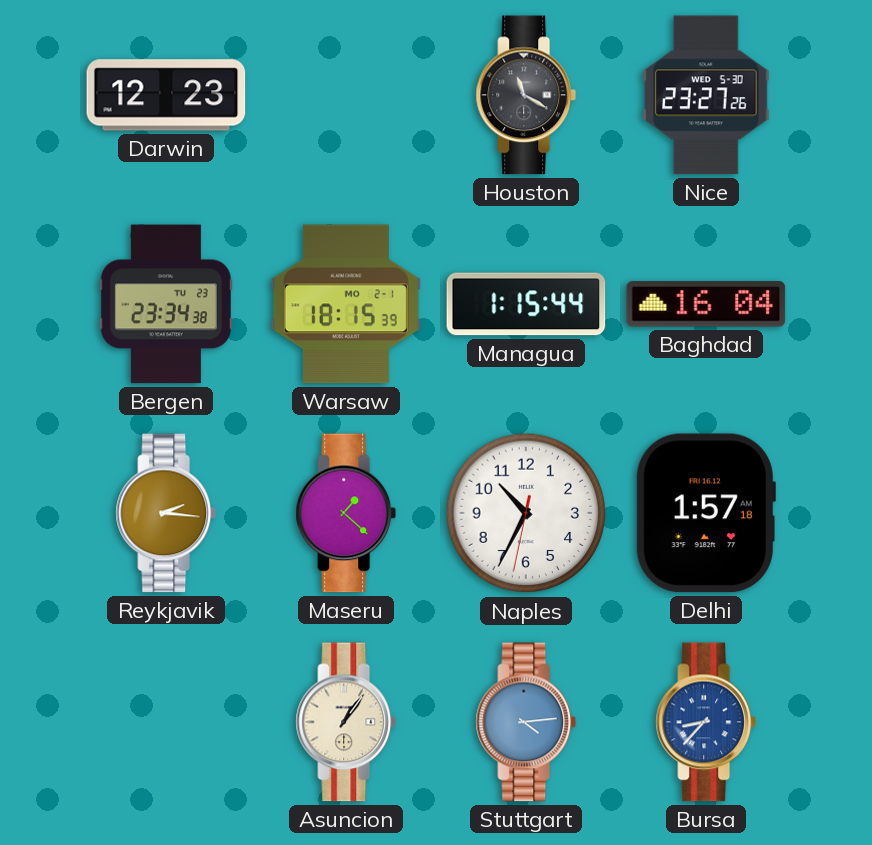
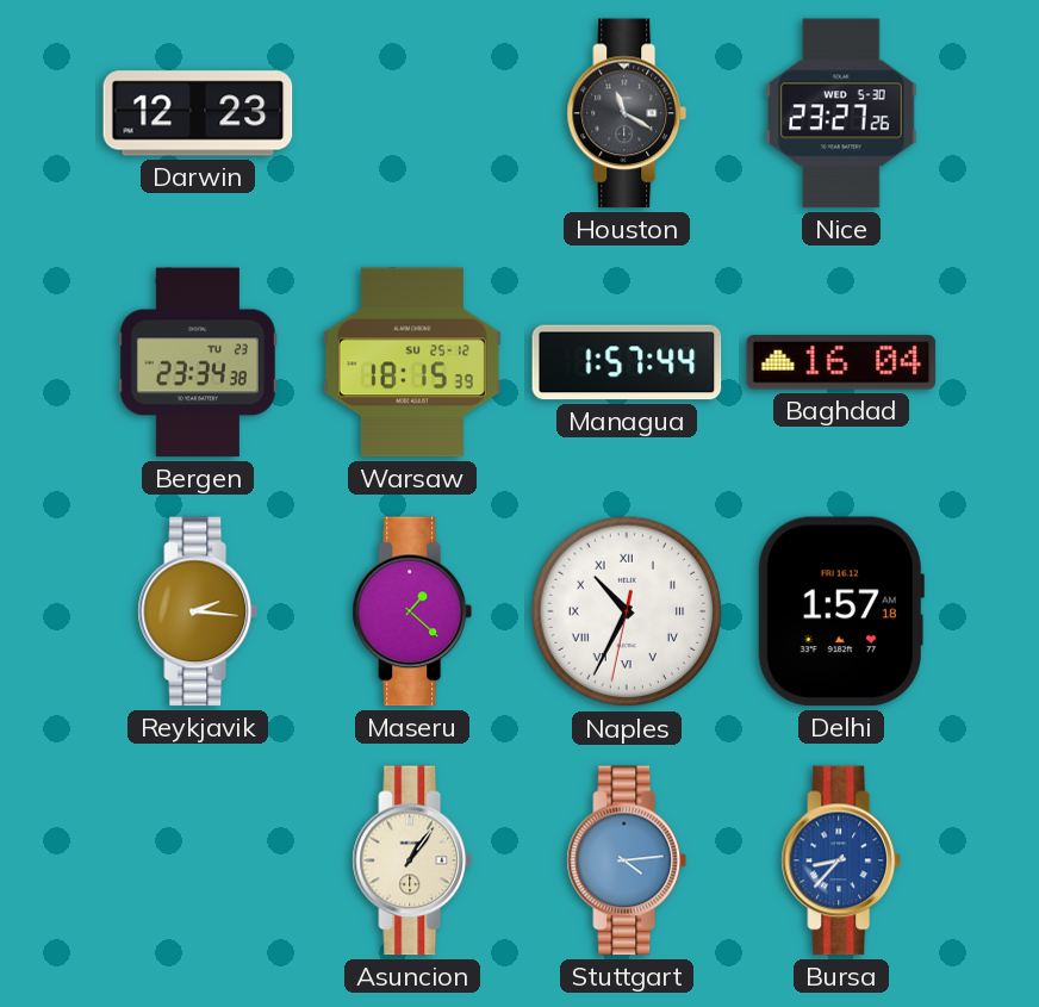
Warsaw date: MO 2-1 -> SU 25-12
Managua: 1:15 -> 1:57
Naples numerals: Arabic -> Roman
